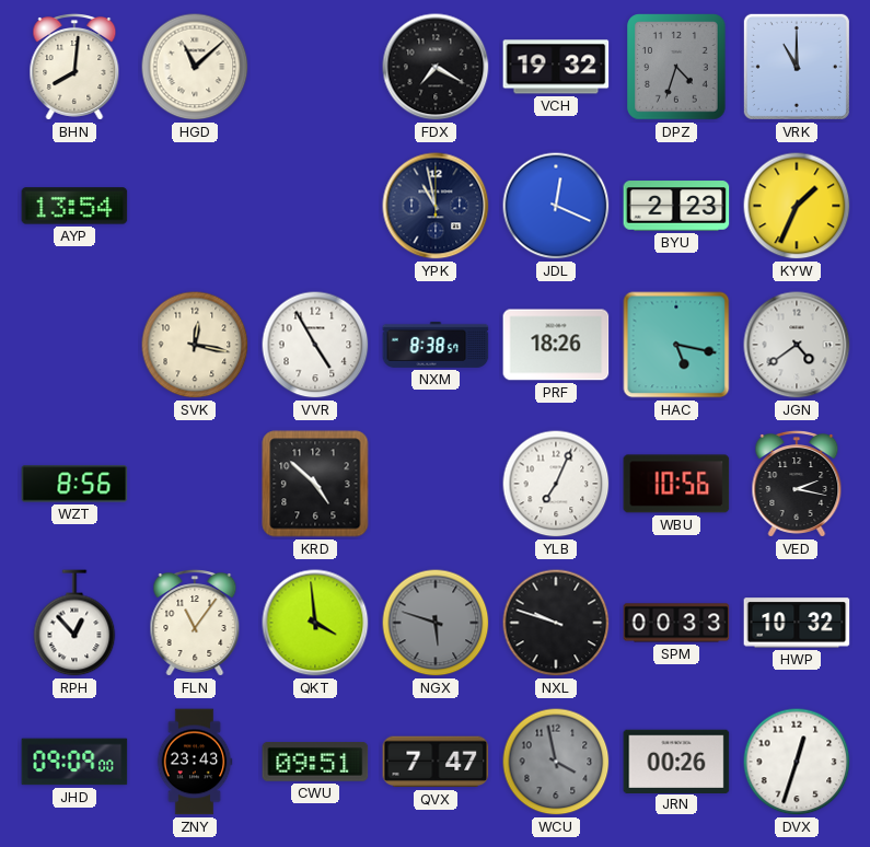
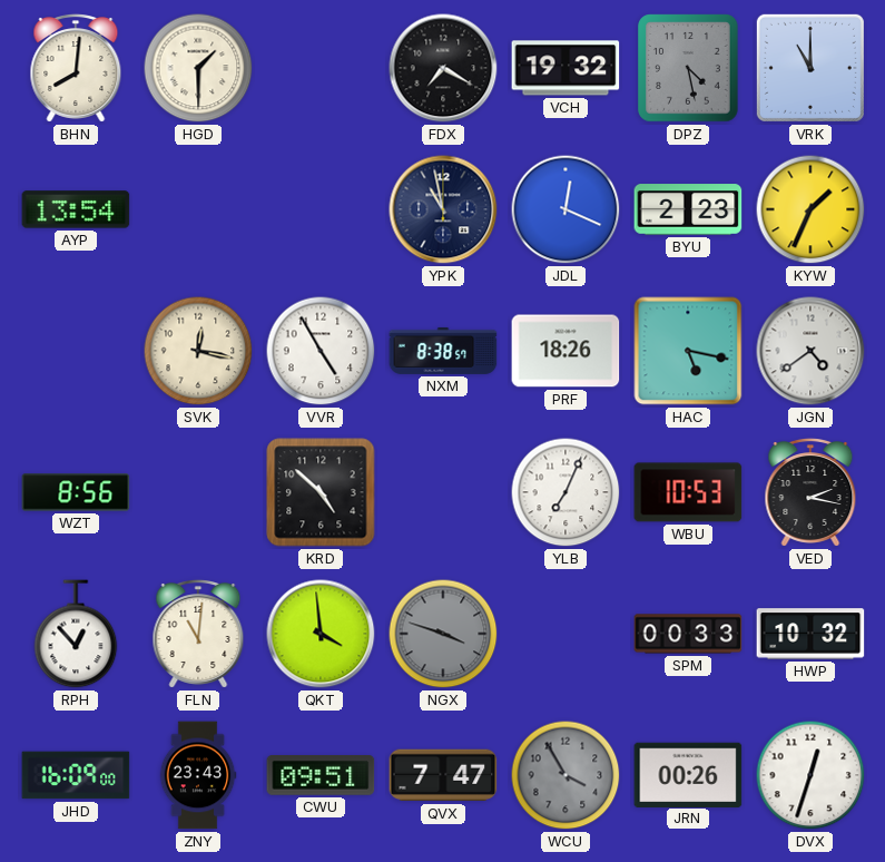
HGD: 11:08 -> 1:30
DPZ: 4:33 -> 4:28
WBU: 10:56 -> 10:53
FLN: 11:06 -> 11:01
NGX: 5:48 -> 3:48
NXL: 9:48 -> none
JHD: 09:09 -> 16:09
WCU: 3:58 -> 3:55
